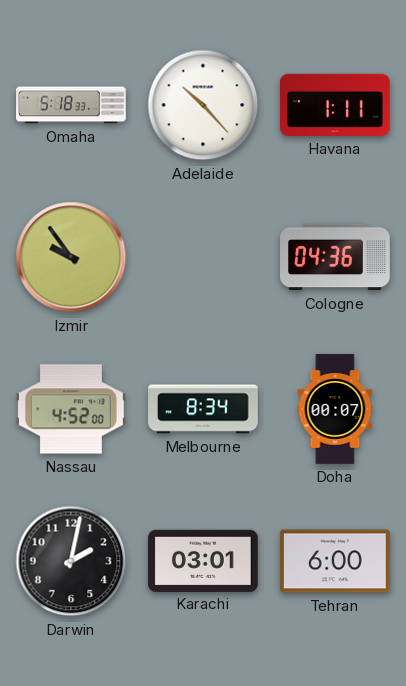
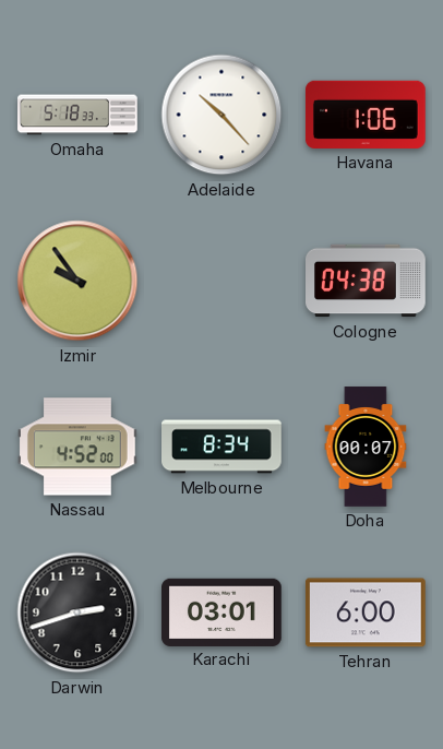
Havana: 1:11 -> 1:06
Cologne: 04:36 -> 04:38
Darwin: 2:02 -> 2:42
